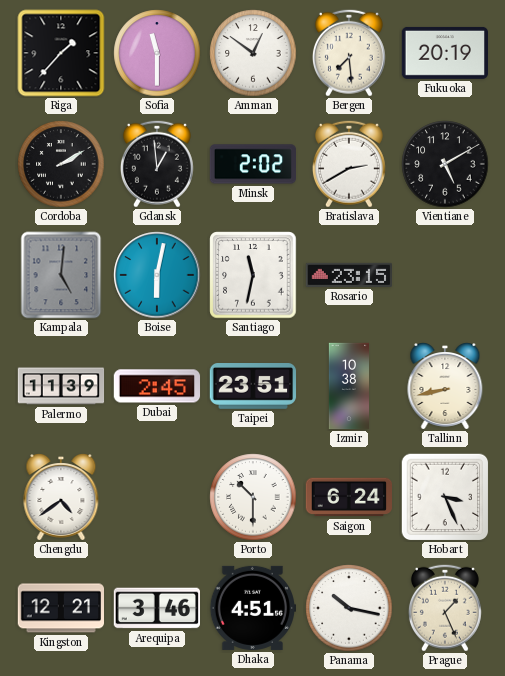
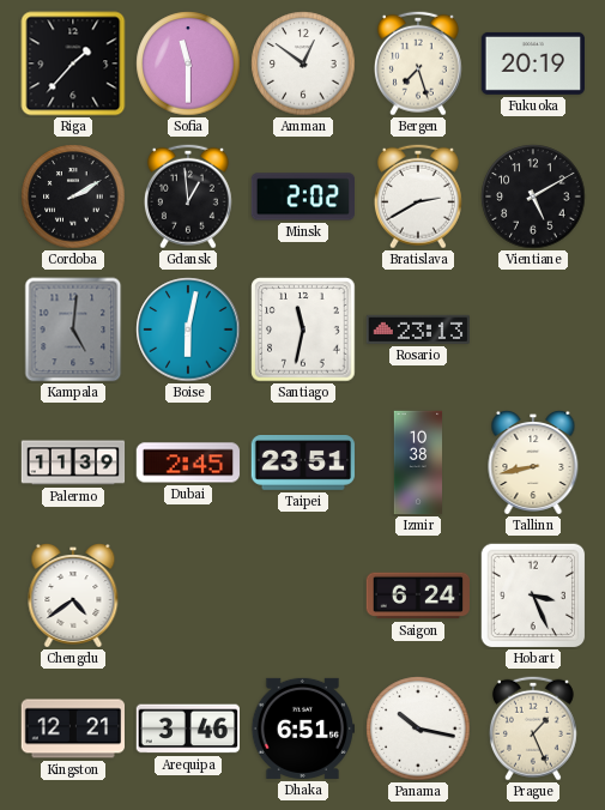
Bergen: 7:29 -> 7:27
Rosario: 23:15 -> 23:13
Porto: 10:30 -> none
Dhaka: 4:51 -> 6:51
